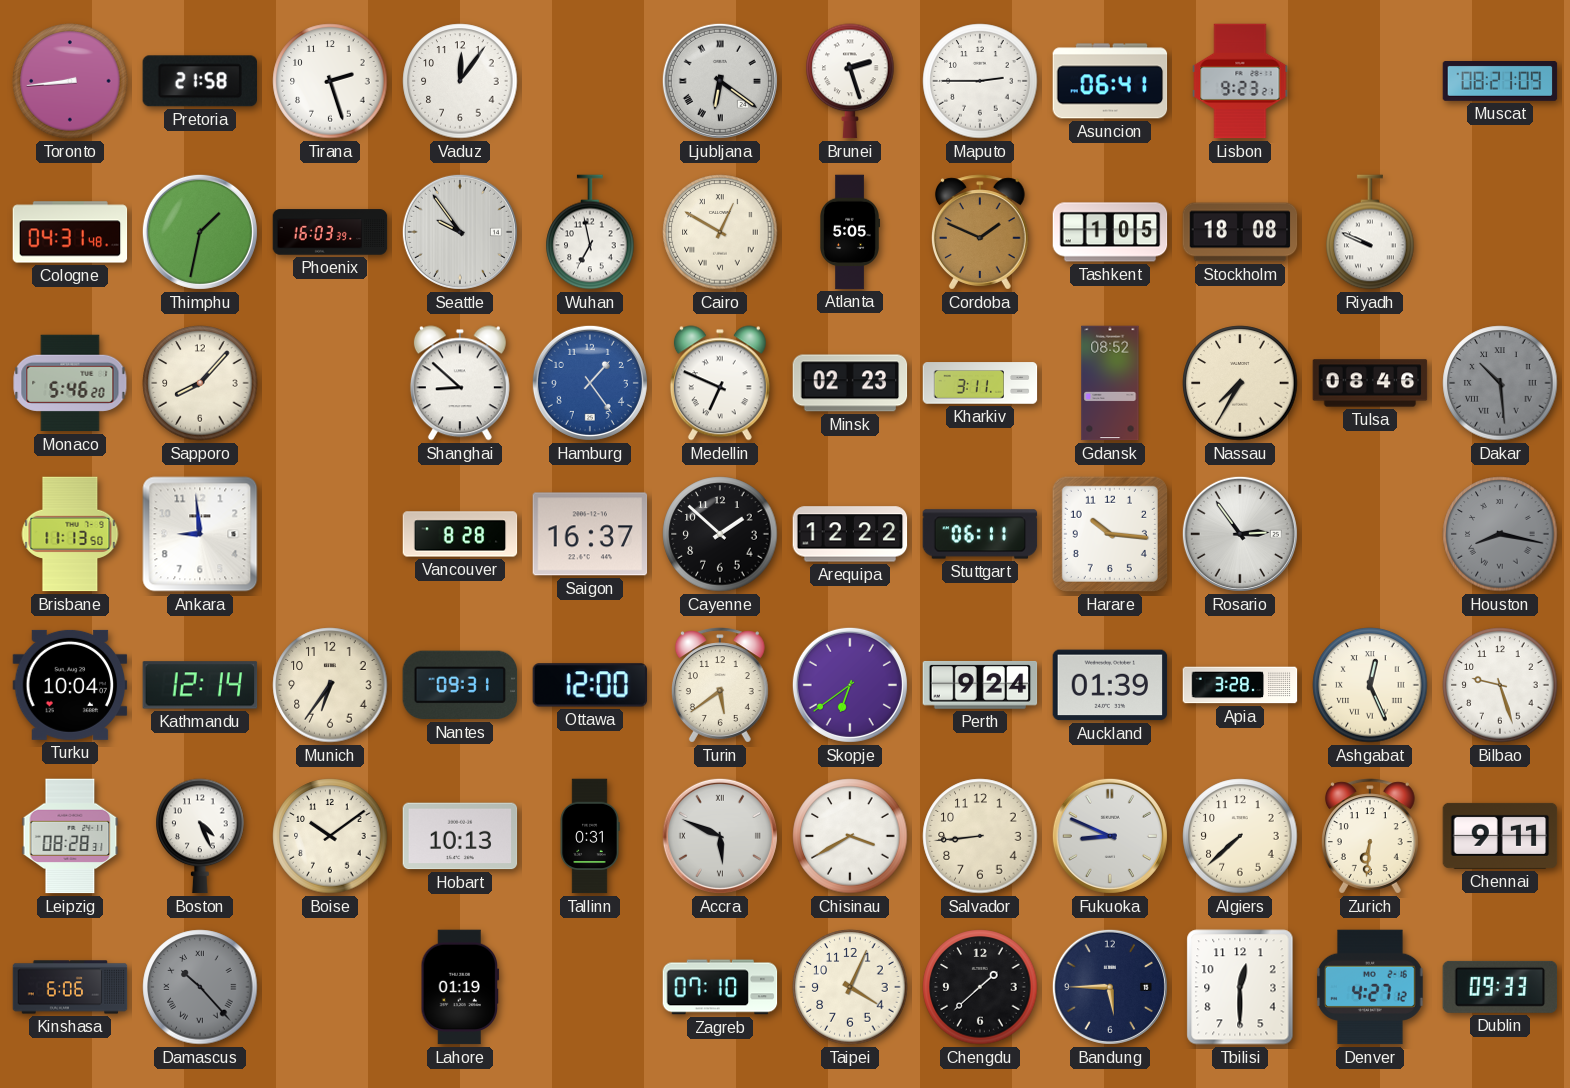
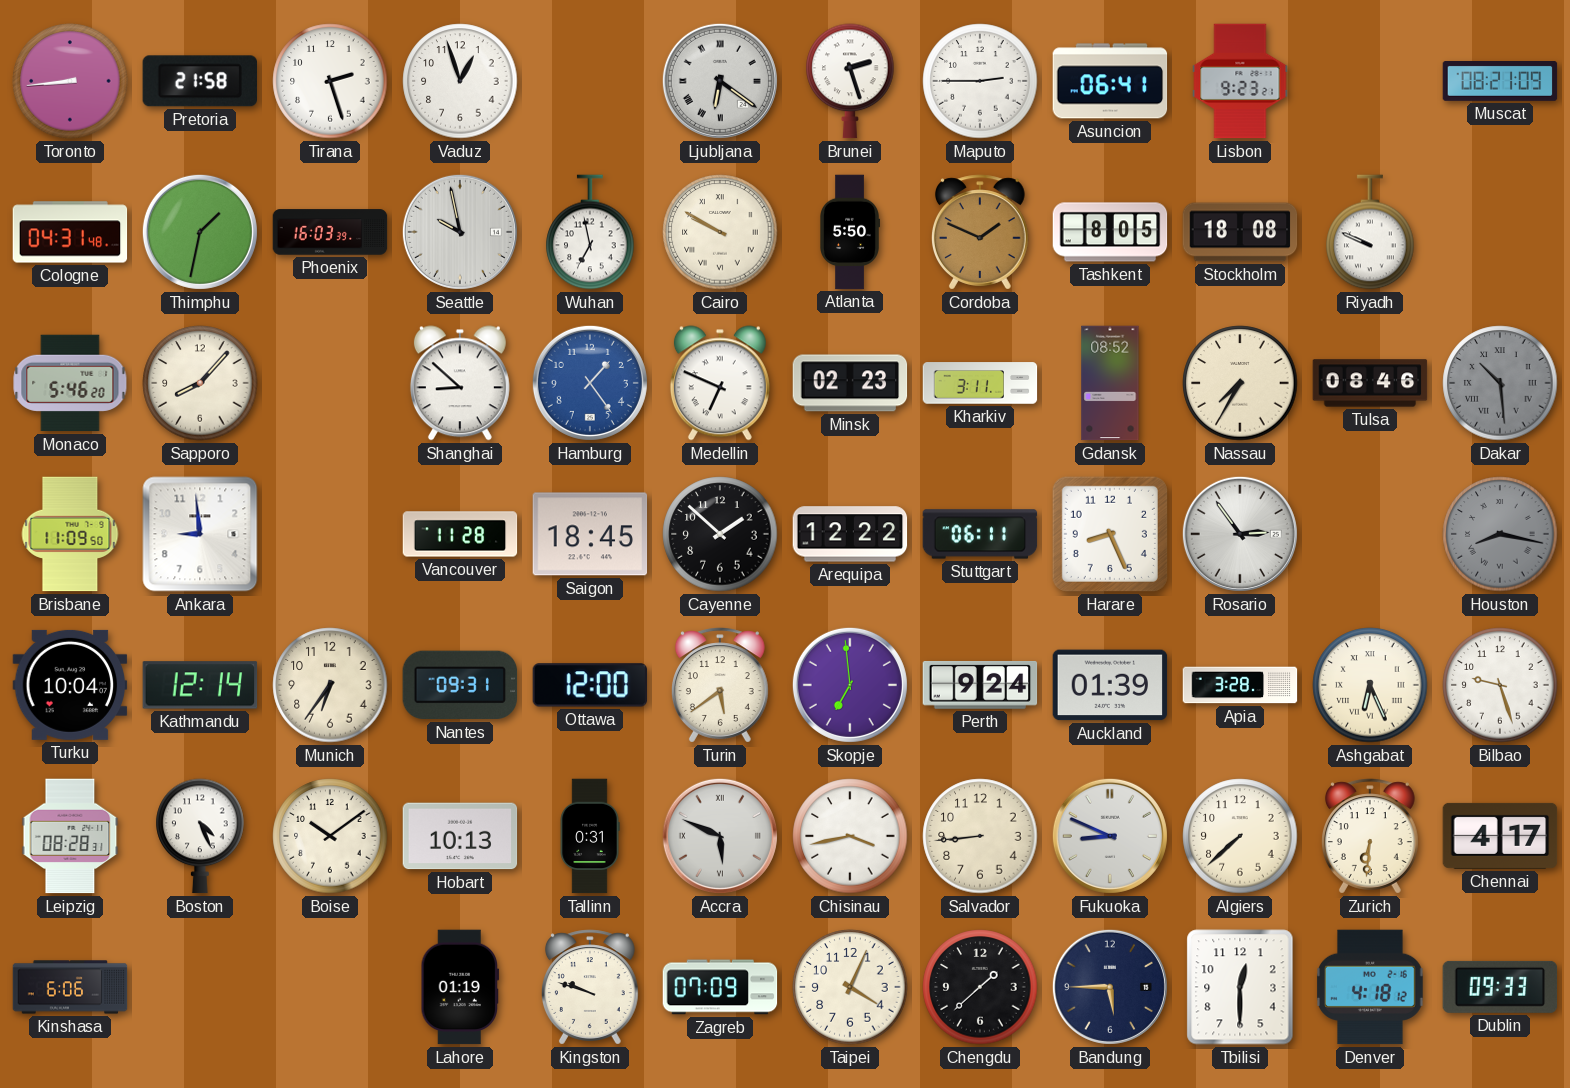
Vaduz: 12:06 -> 12:57
Seattle: 9:54 -> 9:58
Cairo: 12:50 -> 9:50
Atlanta: 5:05 -> 5:50
Tashkent: 1:05 -> 8:05
Brisbane: 11:13 -> 11:09
Vancouver: 8:28 -> 11:28
Saigon: 16:37 -> 18:45
Harare: 10:16 -> 8:26
Skopje: 6:39 -> 6:59
Ashgabat: 12:26 -> 6:26
Chisinau: 3:40 -> 3:43
Chennai: 9:11 -> 4:17
Damascus: 10:23 -> none
Kingston: none -> 9:48
Zagreb: 07:10 -> 07:09
Denver: 4:27 -> 4:18
